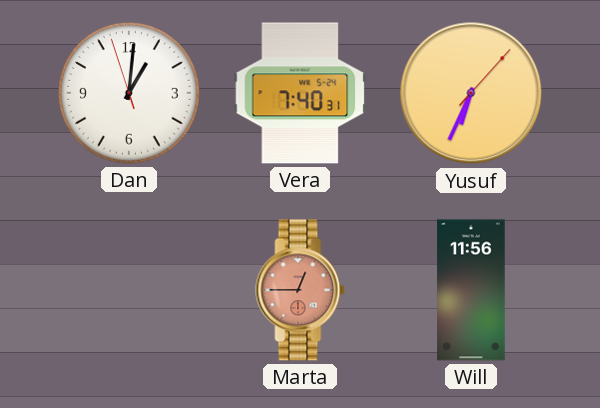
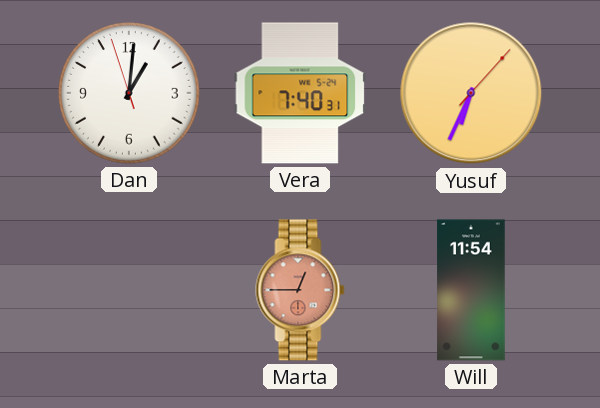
Will: 11:56 -> 11:54
